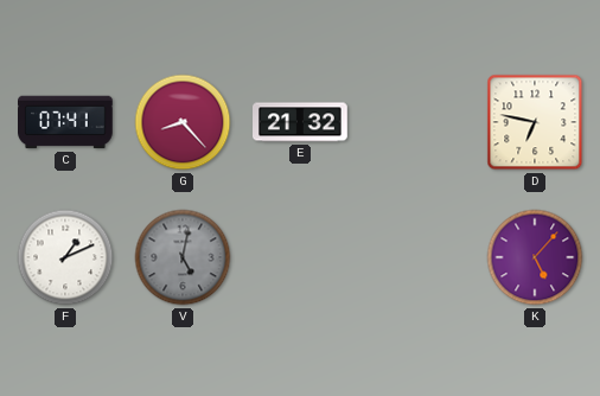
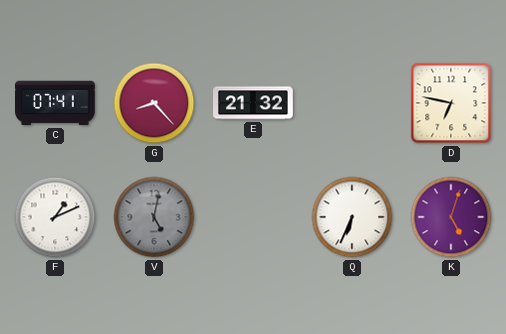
Q: none -> 6:34
K: 5:07 -> 5:03
